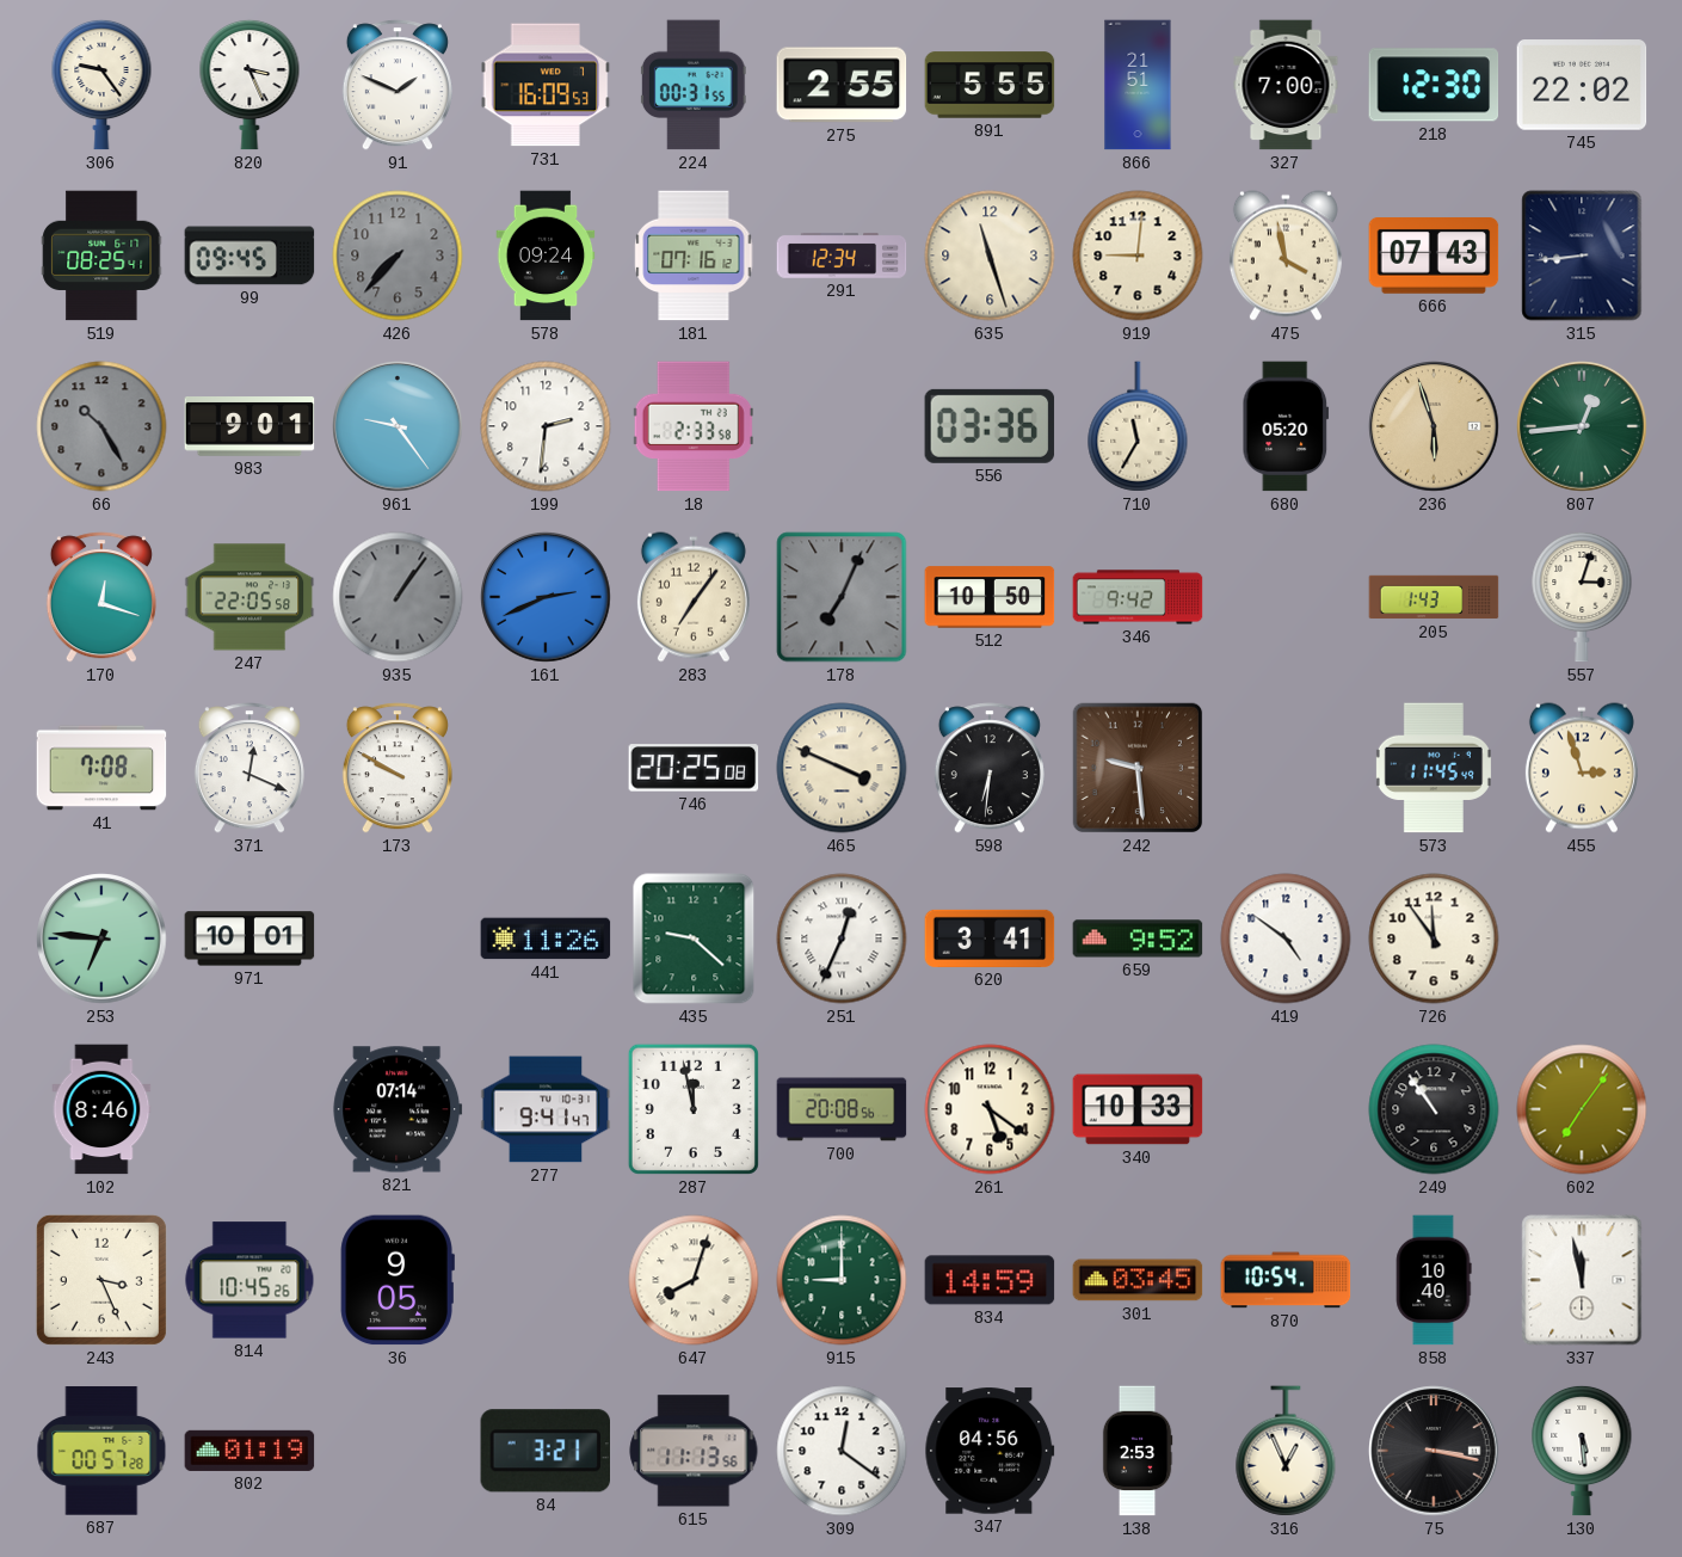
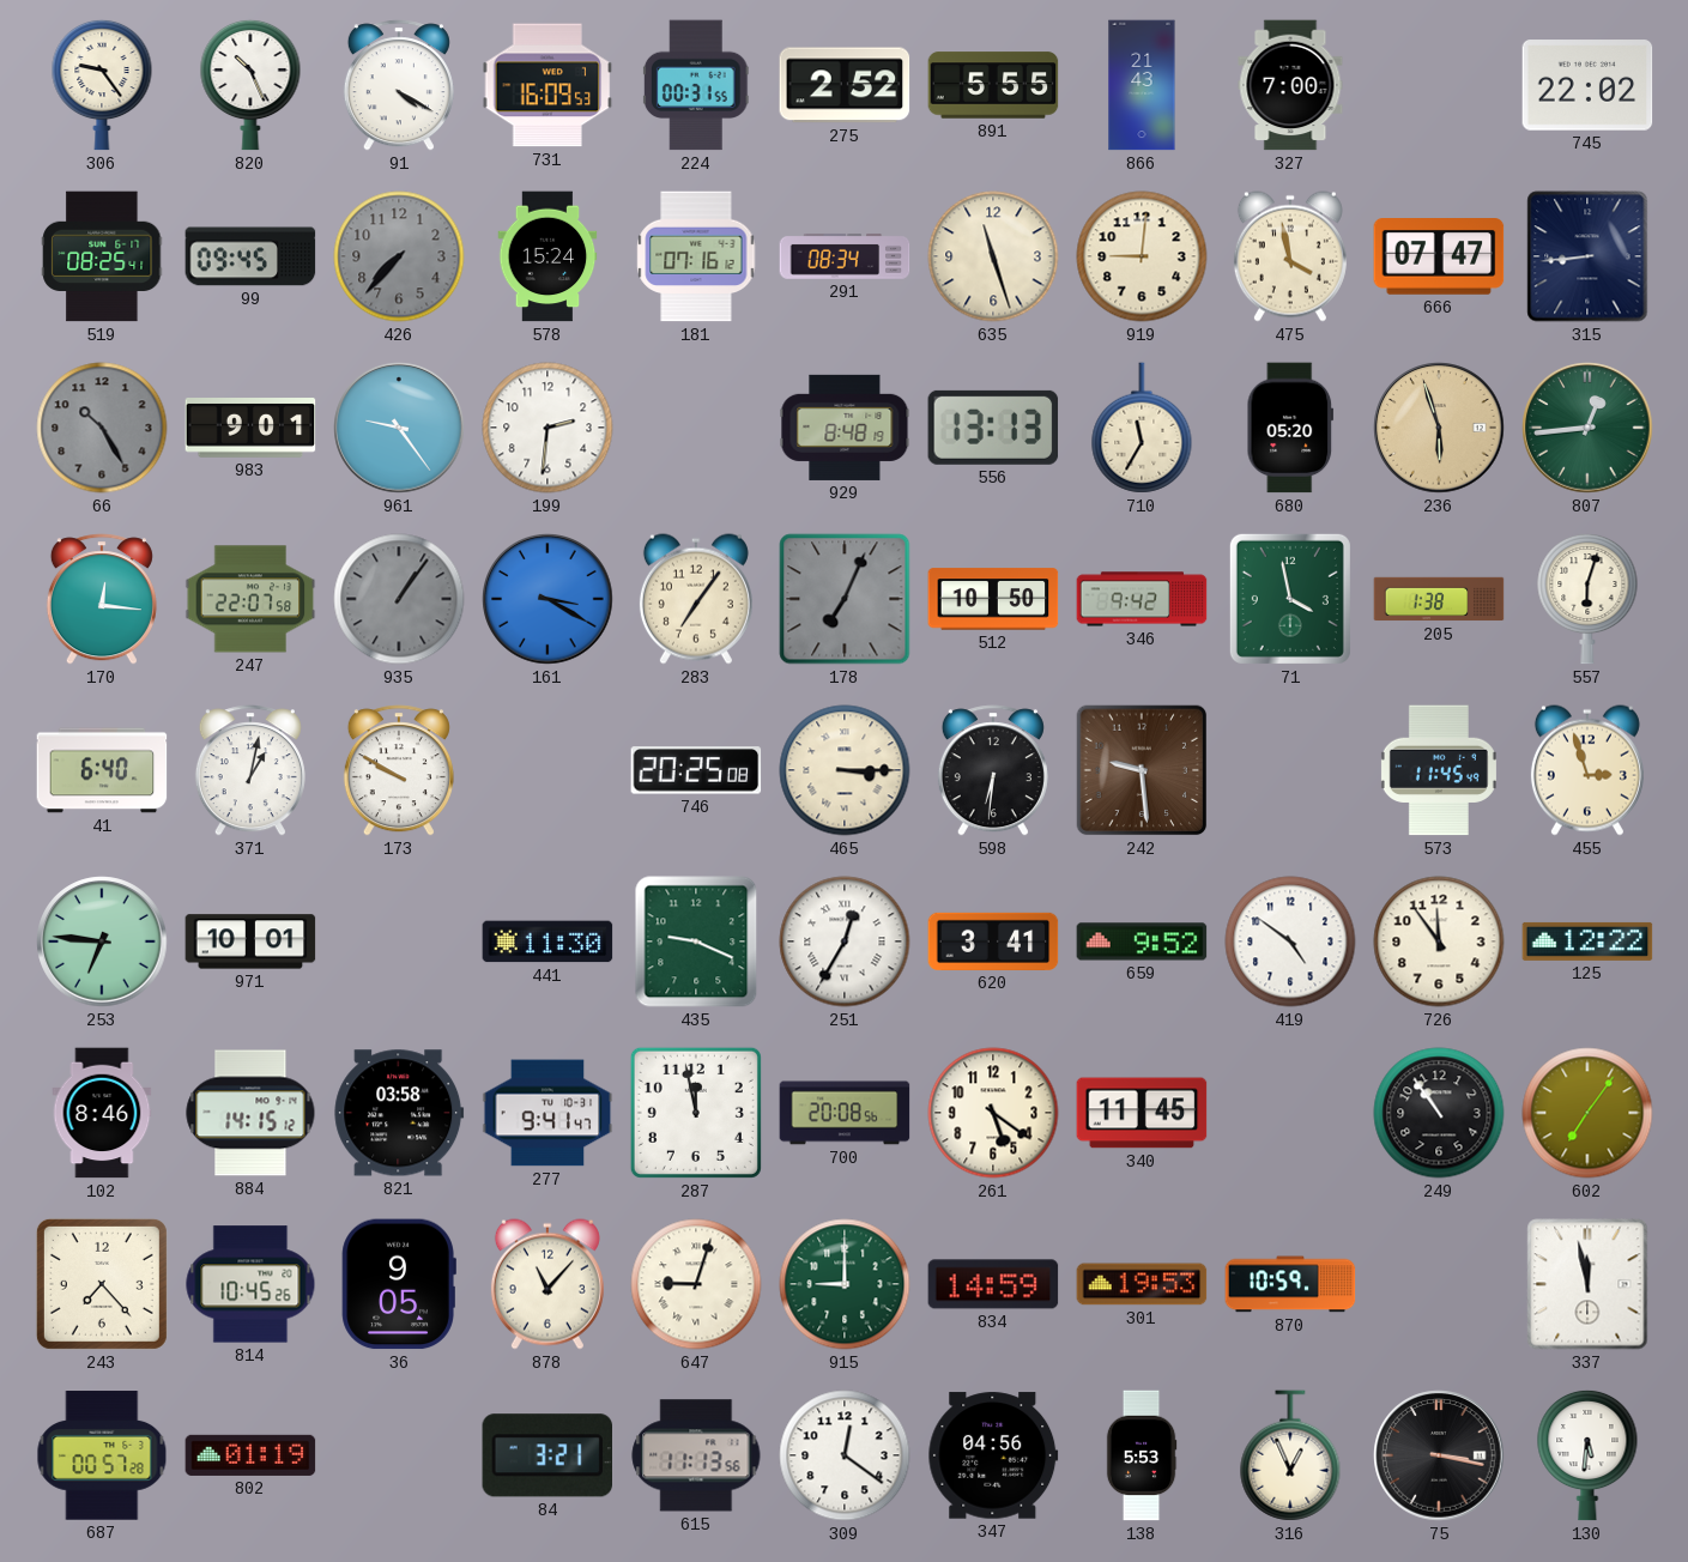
820: 3:26 -> 10:26
91: 1:49 -> 4:20
275: 2:55 -> 2:52
866: 21:51 -> 21:43
218: 12:30 -> none
578: 09:24 -> 15:24
291: 12:34 -> 08:34
666: 07:43 -> 07:47
18: 2:33 -> none
929: none -> 8:48
556: 03:36 -> 13:13
170: 12:18 -> 12:16
247: 22:05 -> 22:07
161: 2:41 -> 3:20
71: none -> 3:58
205: 1:43 -> 1:38
557: 3:03 -> 6:03
41: 7:08 -> 6:40
371: 12:19 -> 1:02
465: 3:49 -> 3:15
441: 11:26 -> 11:30
435: 9:22 -> 9:19
251: 12:34 -> 12:35
125: none -> 12:22
884: none -> 14:15
821: 07:14 -> 03:58
340: 10:33 -> 11:45
243: 3:26 -> 7:23
878: none -> 11:07
647: 8:03 -> 9:03
301: 03:45 -> 19:53
870: 10:54 -> 10:59
858: 10:40 -> none
138: 2:53 -> 5:53
130: 5:29 -> 5:31
